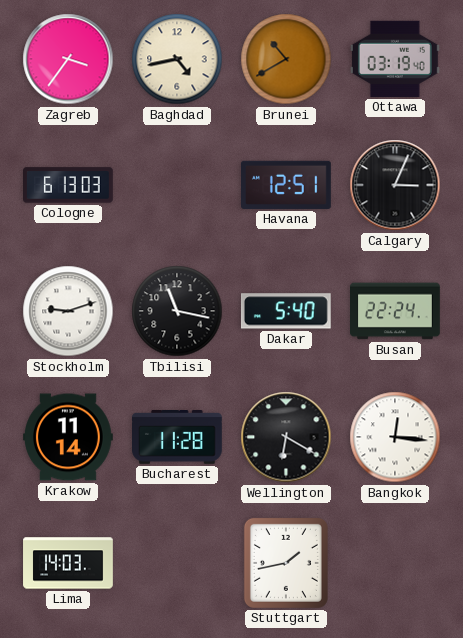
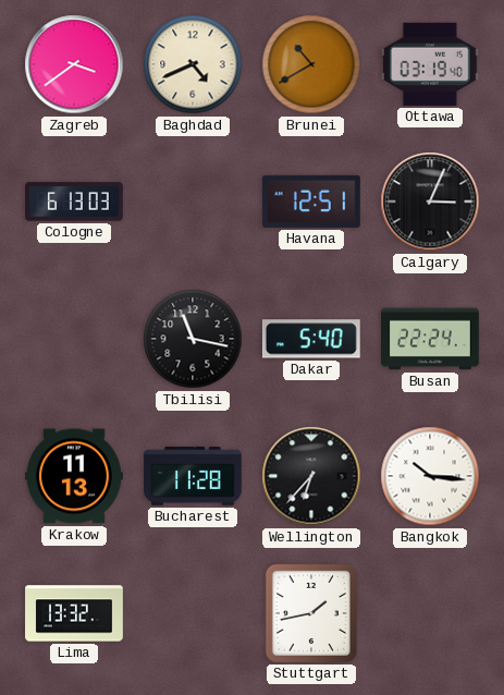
Zagreb: 3:36 -> 3:39
Baghdad: 4:43 -> 4:41
Stockholm: 9:12 -> none
Krakow: 11:14 -> 11:13
Wellington: 6:20 -> 6:37
Bangkok: 12:16 -> 10:16
Lima: 14:03 -> 13:32
